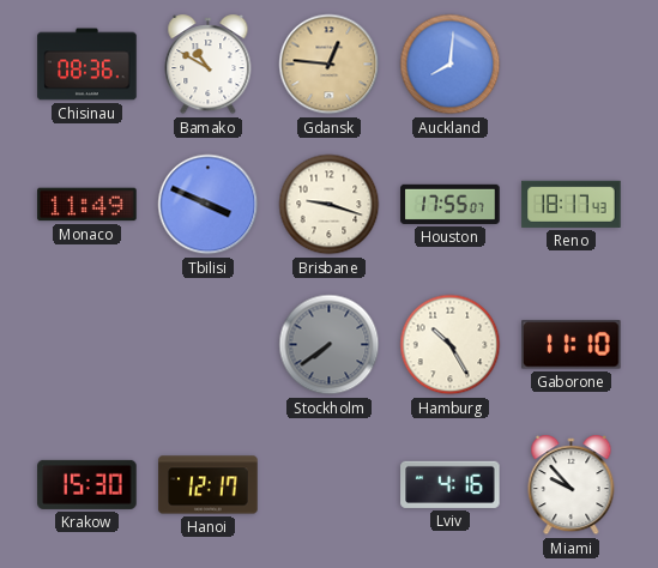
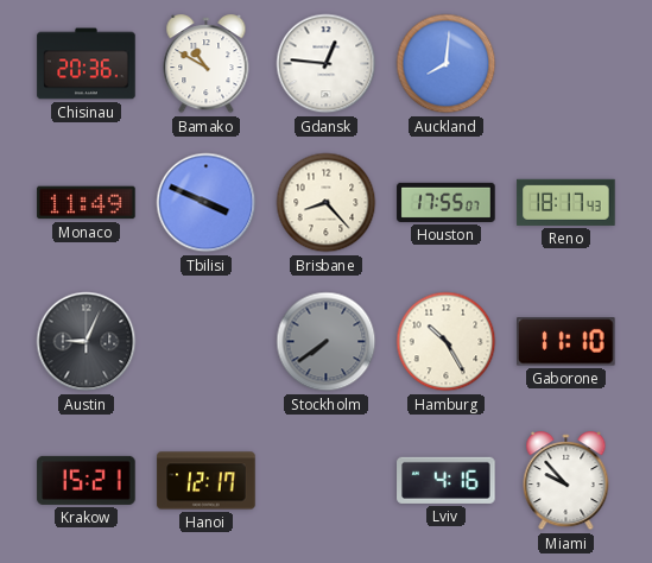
Chisinau: 08:36 -> 20:36
Gdansk dial: champagne -> white
Brisbane: 9:18 -> 8:23
Austin: none -> 9:04
Krakow: 15:30 -> 15:21
